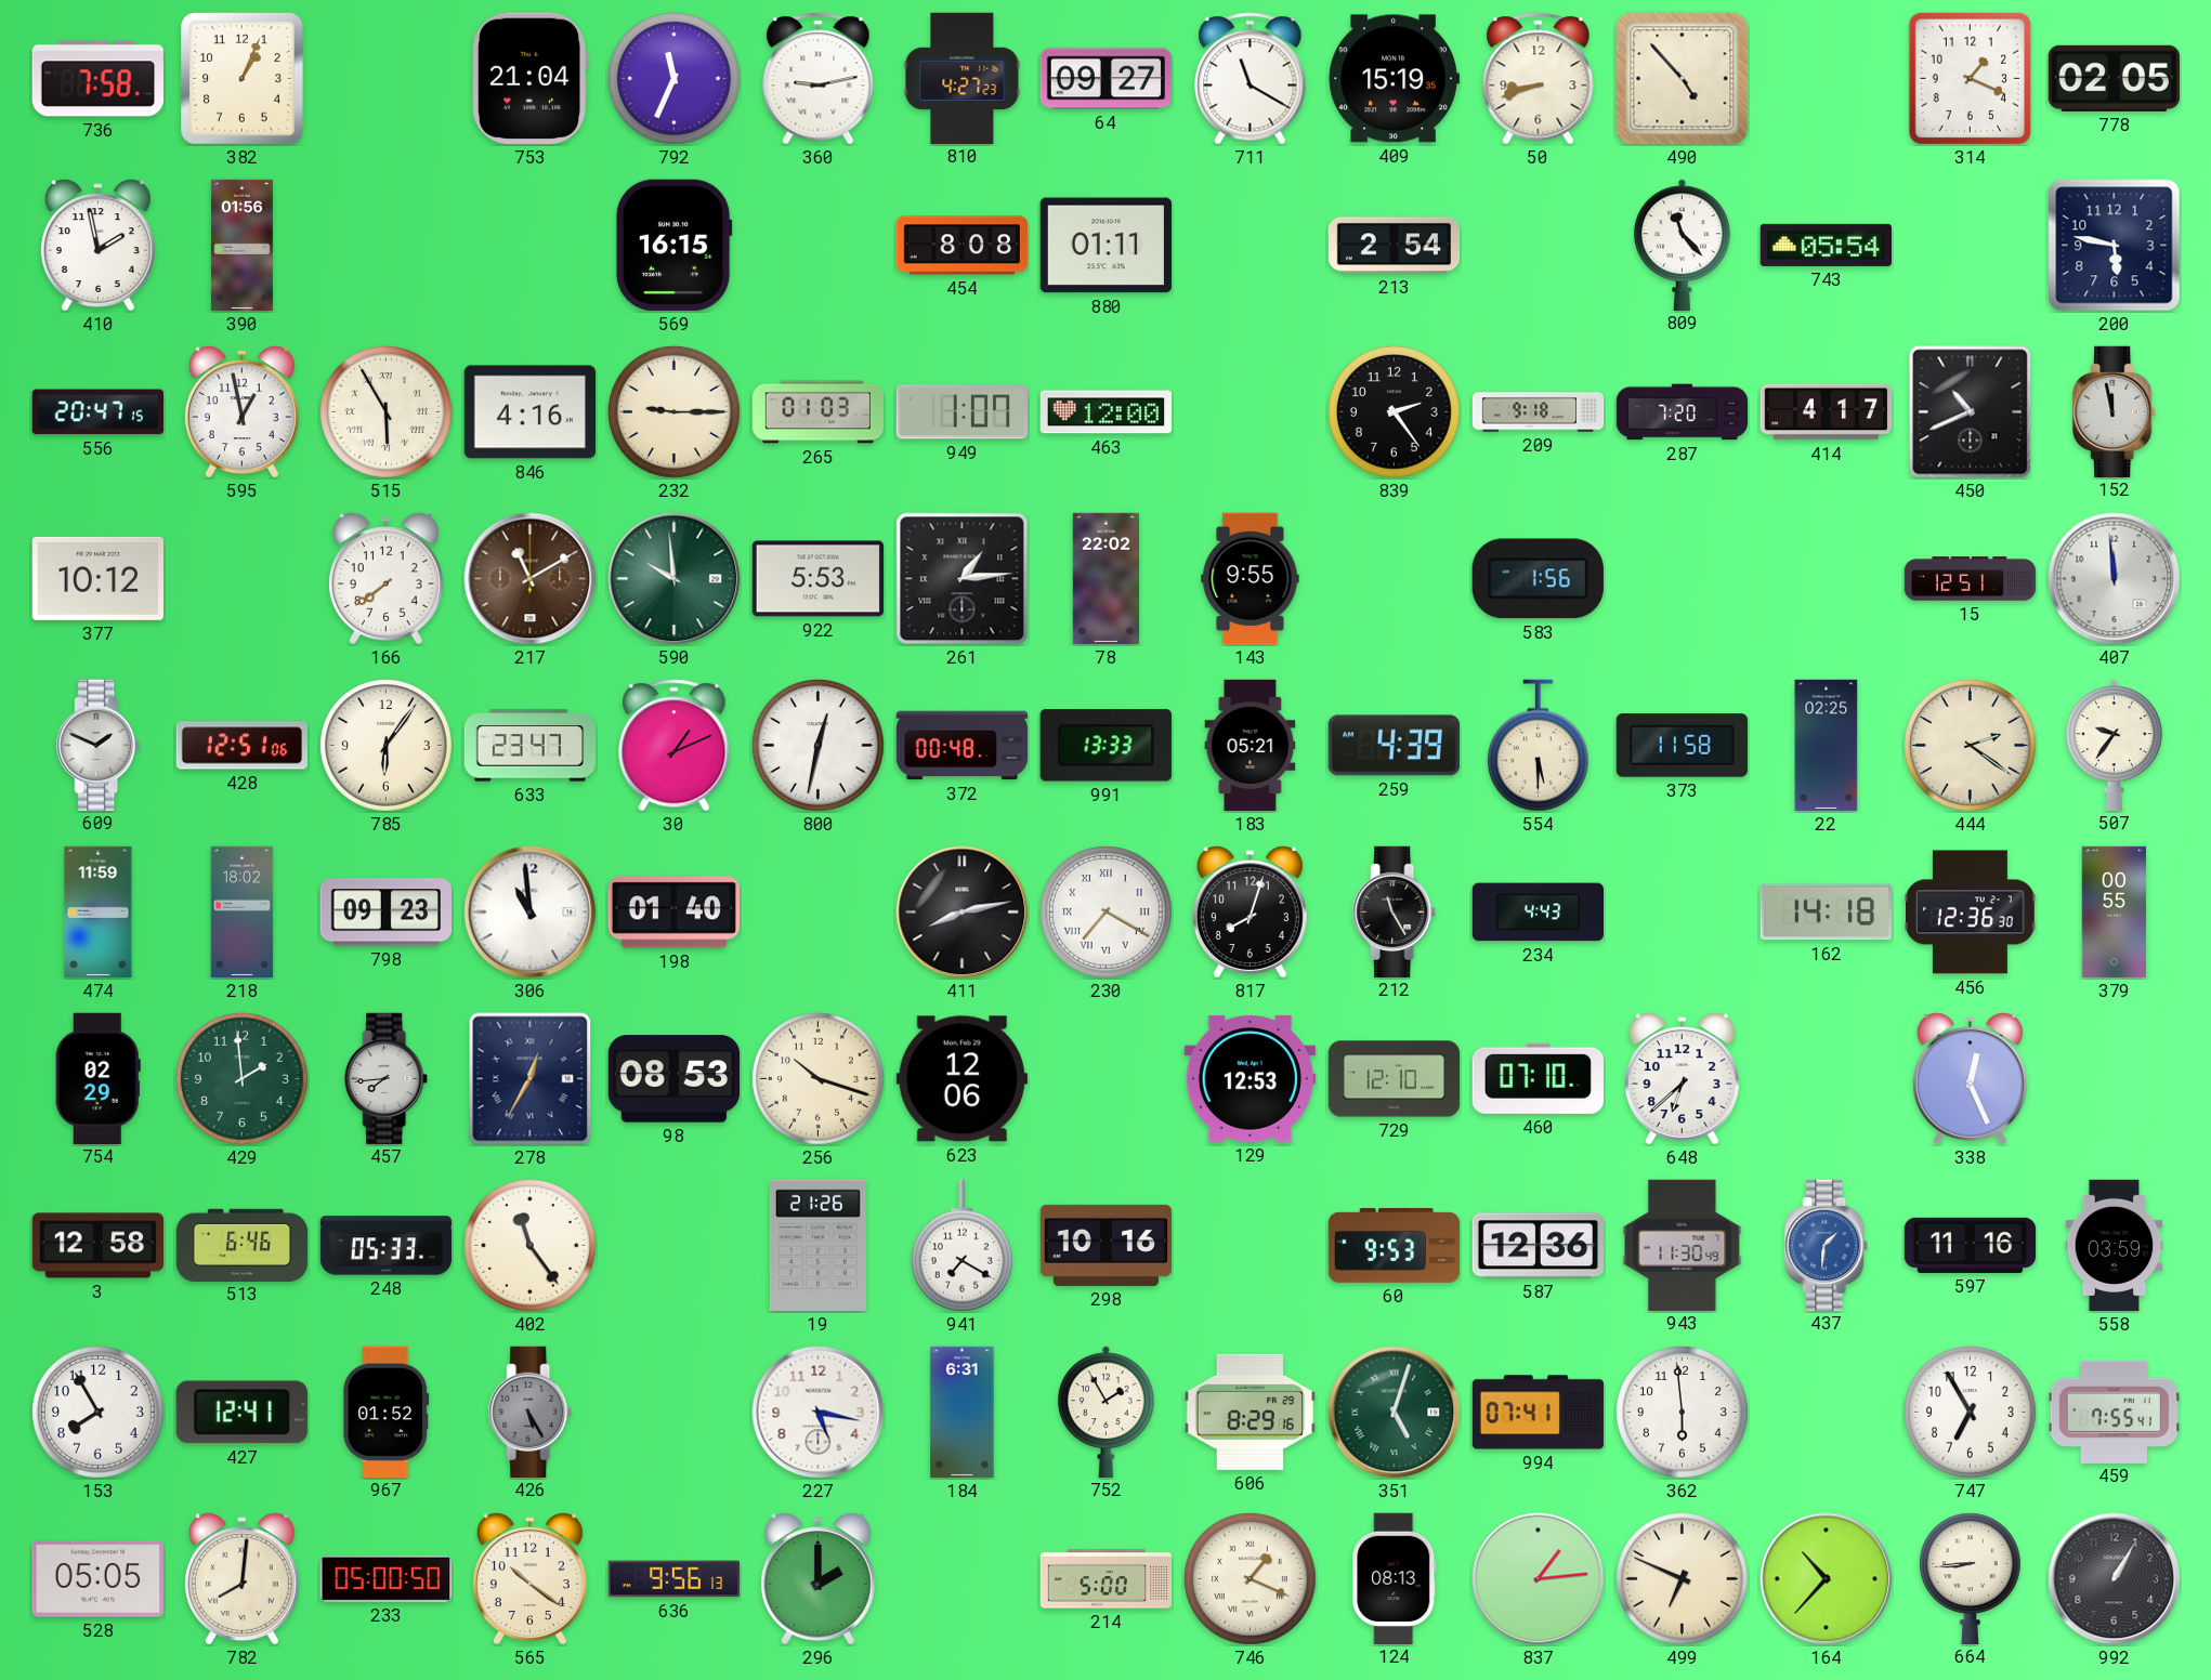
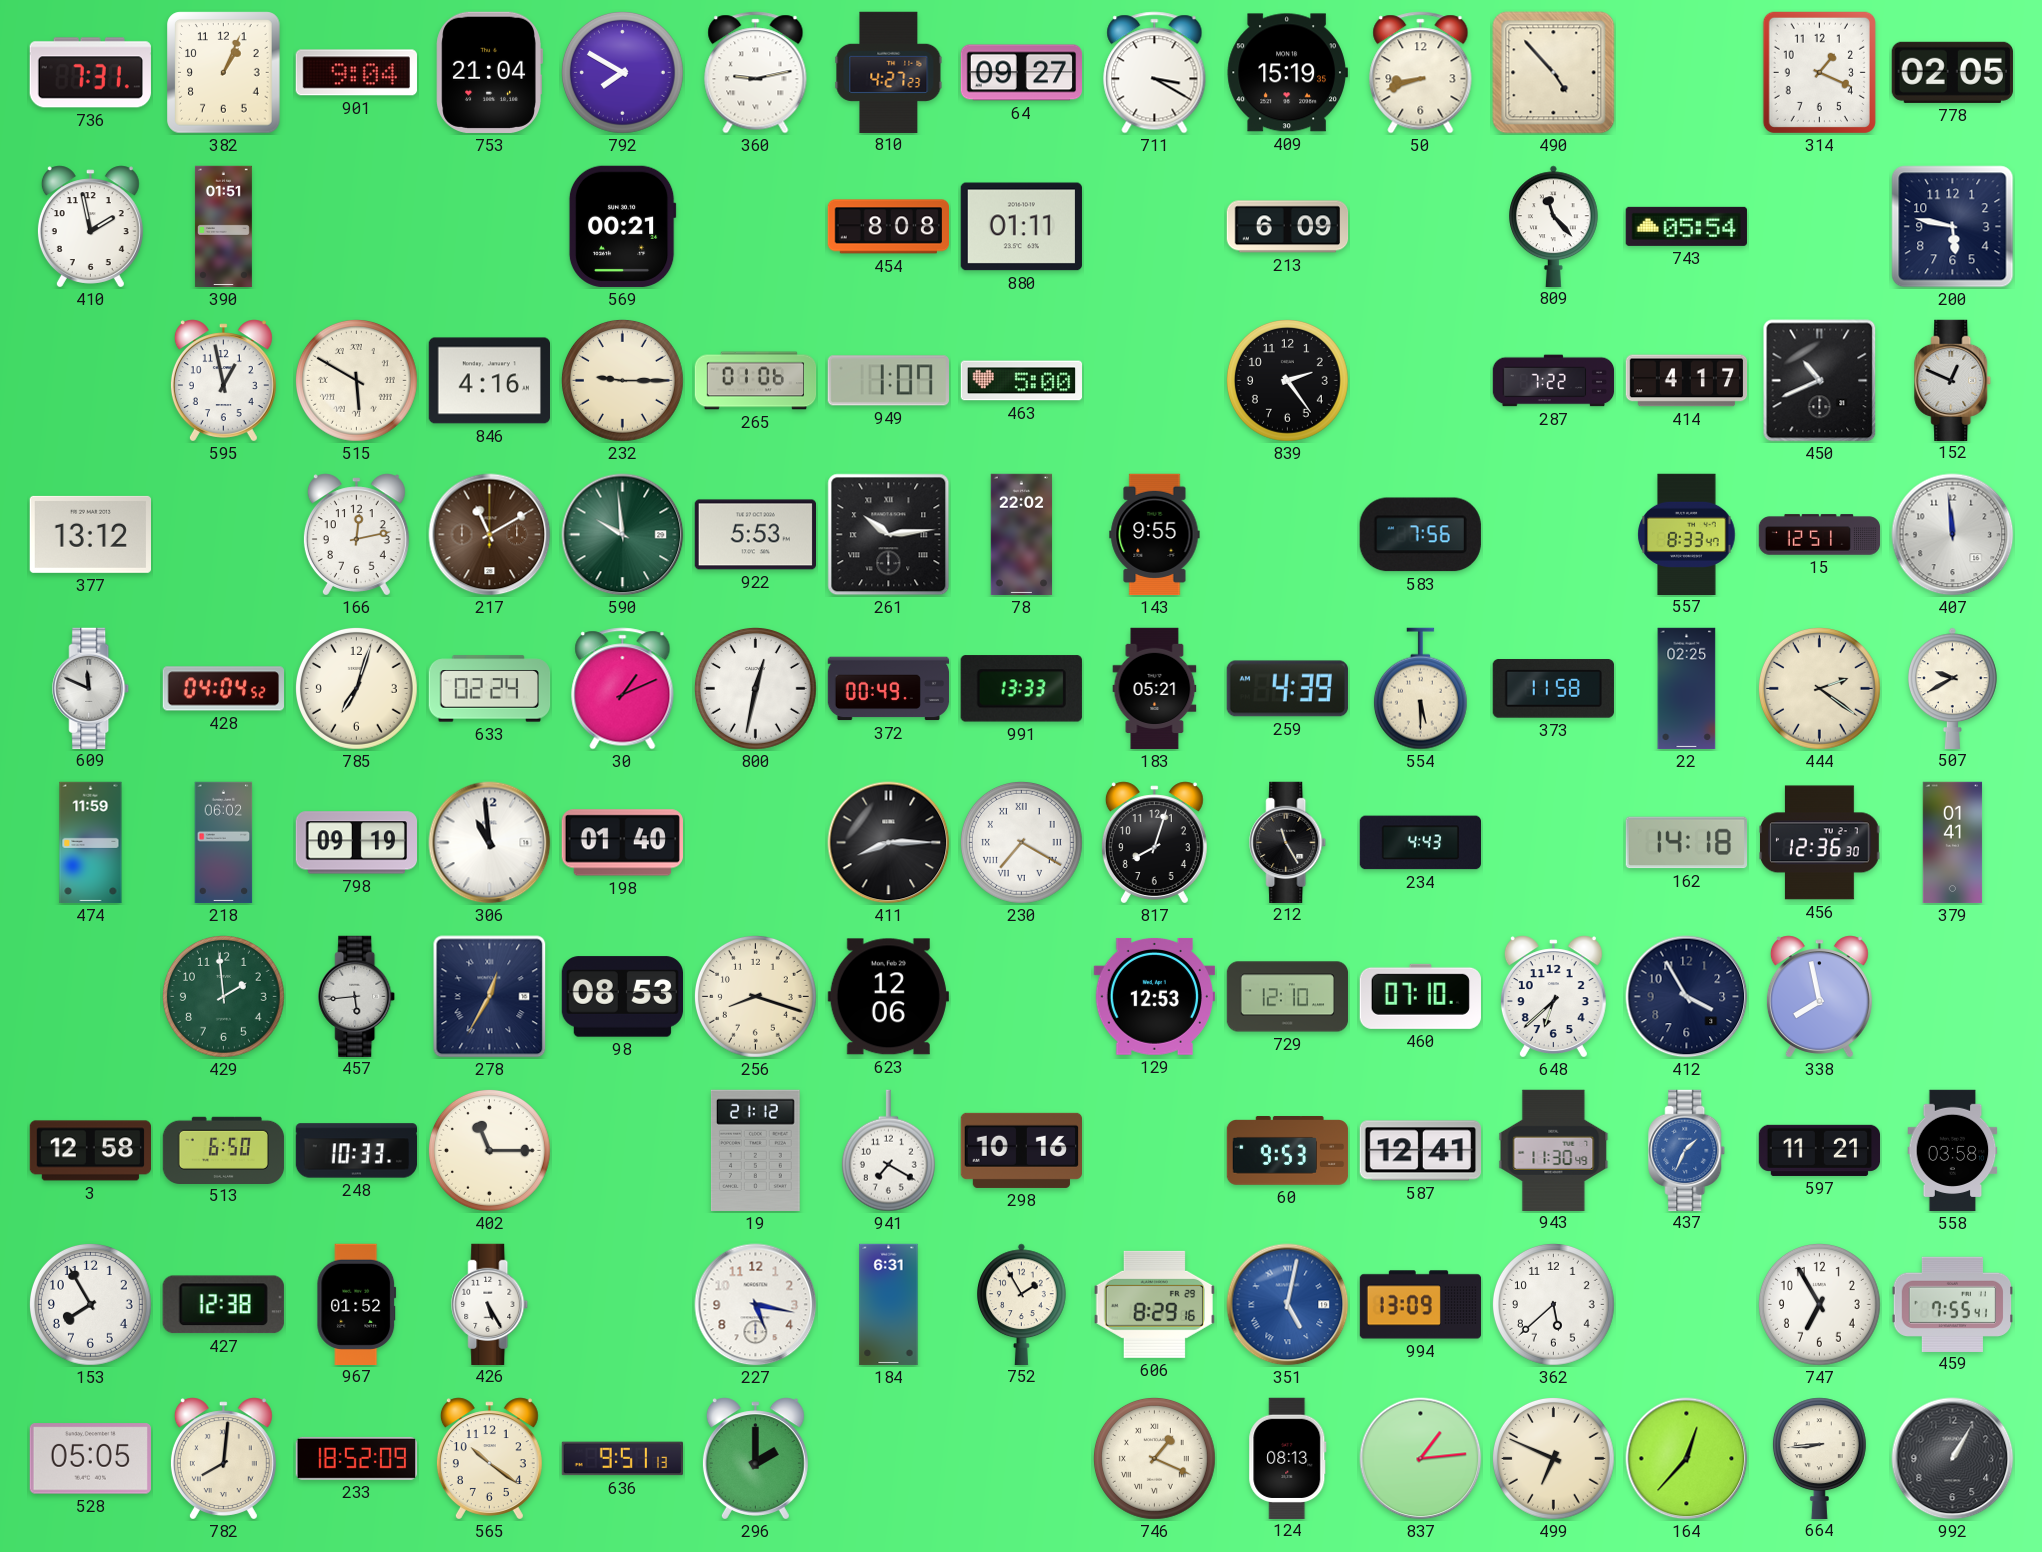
736: 7:58 -> 7:31
901: none -> 9:04
792: 11:34 -> 7:50
711: 11:20 -> 3:20
390: 01:56 -> 01:51
569: 16:15 -> 00:21
213: 2:54 -> 6:09
556: 20:47 -> none
515: 5:55 -> 5:50
265: 01:03 -> 01:06
463: 12:00 -> 5:00
209: 9:18 -> none
287: 7:20 -> 7:22
152: 11:58 -> 12:49
377: 10:12 -> 13:12
166: 7:39 -> 12:13
261: 1:14 -> 10:14
583: 1:56 -> 7:56
557: none -> 8:33
609: 1:49 -> 11:49
428: 12:51 -> 04:04
785: 6:06 -> 7:03
633: 23:47 -> 02:24
372: 00:48 -> 00:49
507: 9:36 -> 9:40
218: 18:02 -> 06:02
798: 09:23 -> 09:19
411: 8:13 -> 8:15
379: 00:55 -> 01:41
754: 02:29 -> none
457: 7:44 -> 5:44
256: 10:18 -> 8:18
412: none -> 3:55
338: 12:26 -> 7:58
513: 6:46 -> 6:50
248: 05:33 -> 10:33
402: 11:24 -> 11:15
19: 21:26 -> 21:12
587: 12:36 -> 12:41
437: 1:31 -> 1:34
597: 11:16 -> 11:21
558: 03:59 -> 03:58
427: 12:41 -> 12:38
426 dial: grey -> white
351: 5:03 -> 5:02
351 dial: green -> blue
994: 07:41 -> 13:09
362: 5:59 -> 5:38
233: 05:00 -> 18:52
636: 9:56 -> 9:51
214: 5:00 -> none
164: 10:37 -> 12:37
